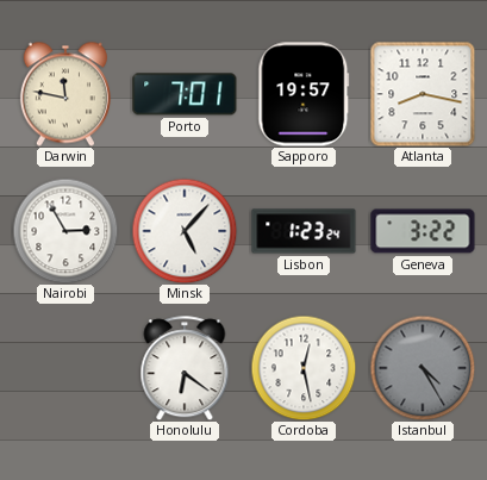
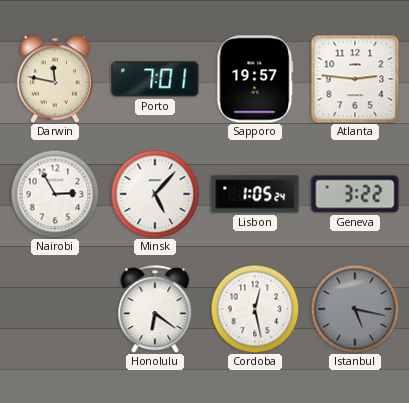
Atlanta: 8:17 -> 2:46
Lisbon: 1:23 -> 1:05
Istanbul: 4:25 -> 5:17
